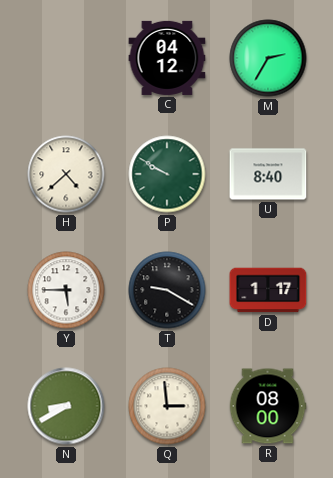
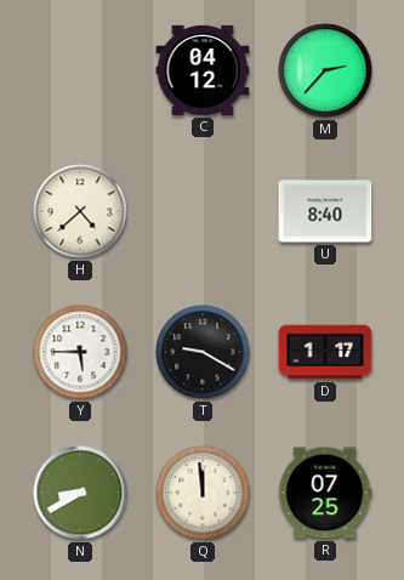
M: 2:35 -> 2:37
P: 9:50 -> none
Q: 2:59 -> 11:59
R: 08:00 -> 07:25
